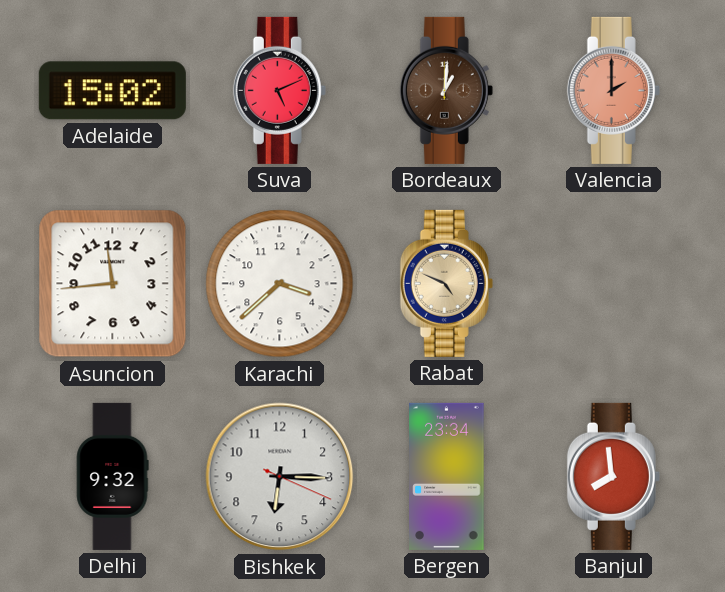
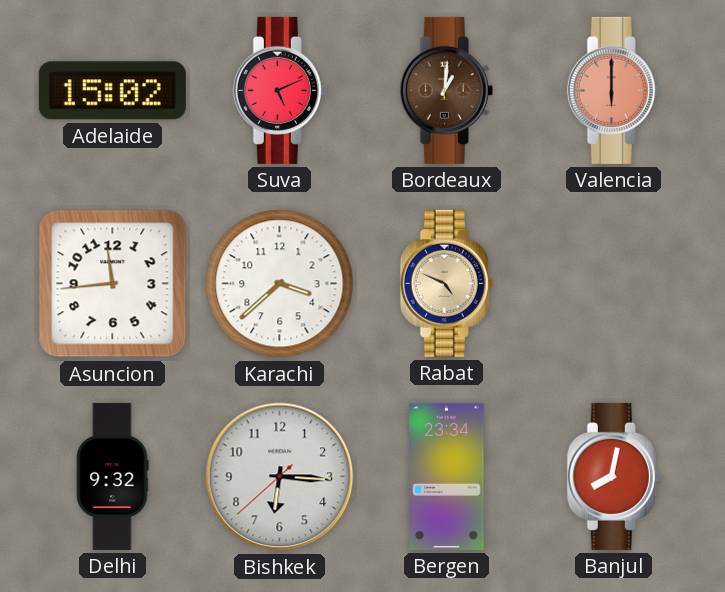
Valencia: 2:00 -> 6:00
Bishkek: 6:15:19 -> 6:15:38
Banjul: 7:59 -> 8:02
